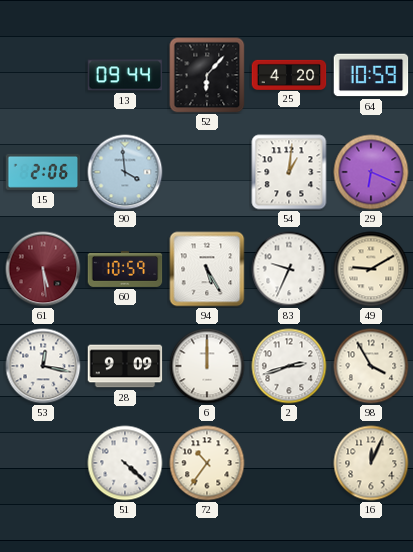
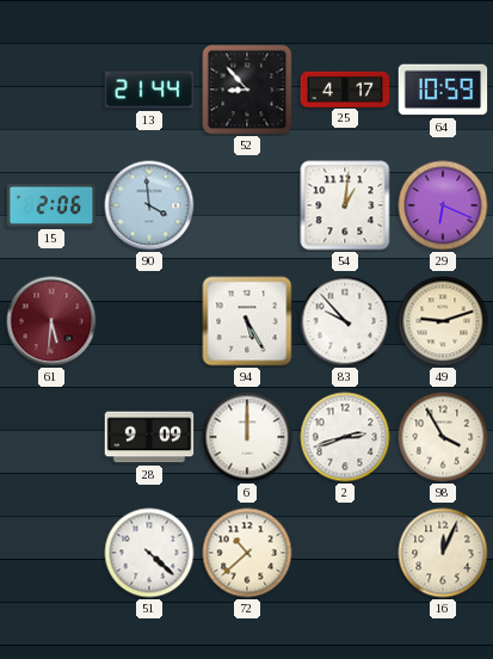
13: 09:44 -> 21:44
52: 6:07 -> 8:53
25: 4:20 -> 4:17
61: 5:29 -> 5:31
60: 10:59 -> none
83: 9:34 -> 9:53
49: 9:10 -> 9:12
53: 12:17 -> none
72: 10:36 -> 10:38
